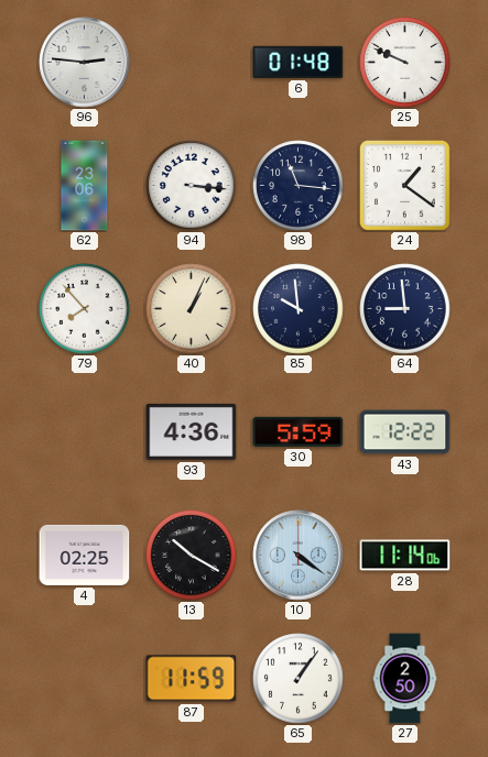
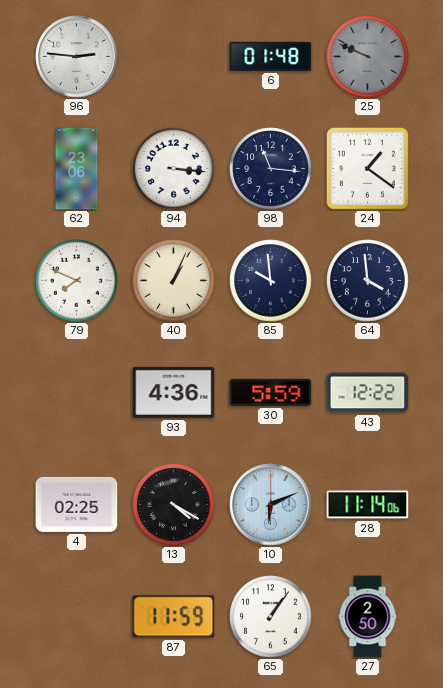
25 dial: white -> grey
79: 7:53 -> 7:49
64: 8:59 -> 3:59
13: 10:20 -> 4:20
10: 4:21 -> 6:11
